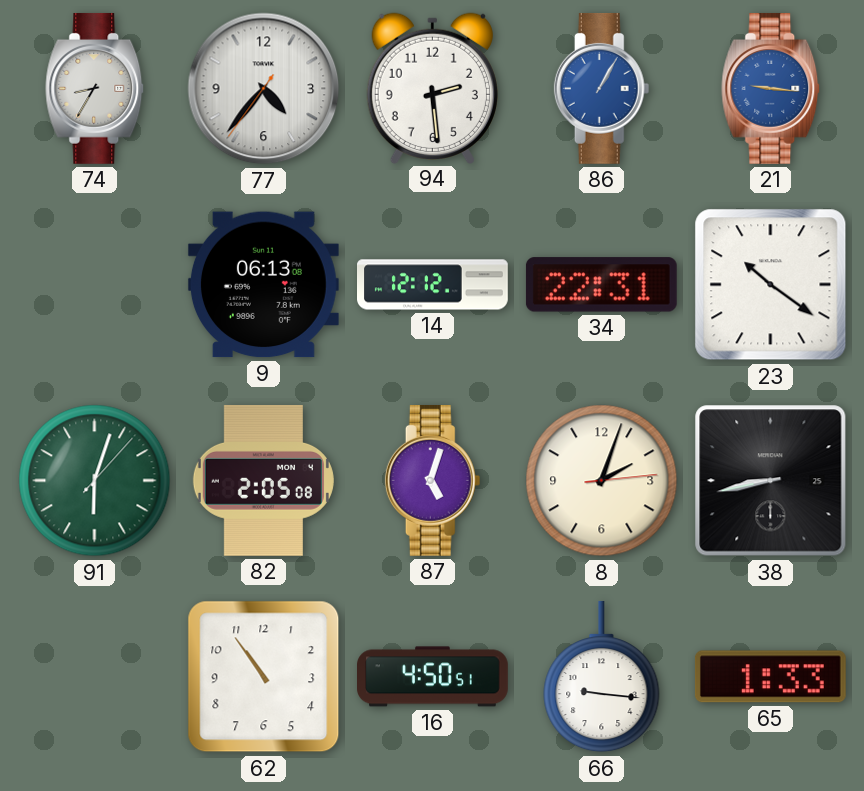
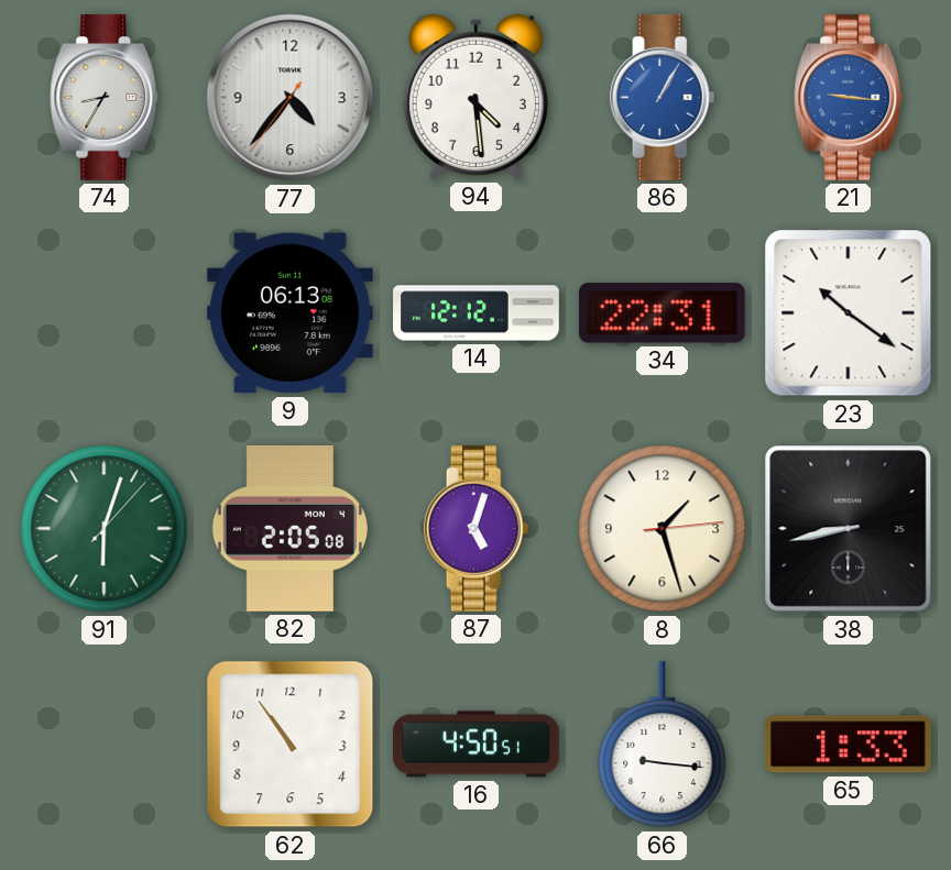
94: 2:29 -> 4:29
8: 2:03 -> 1:27
